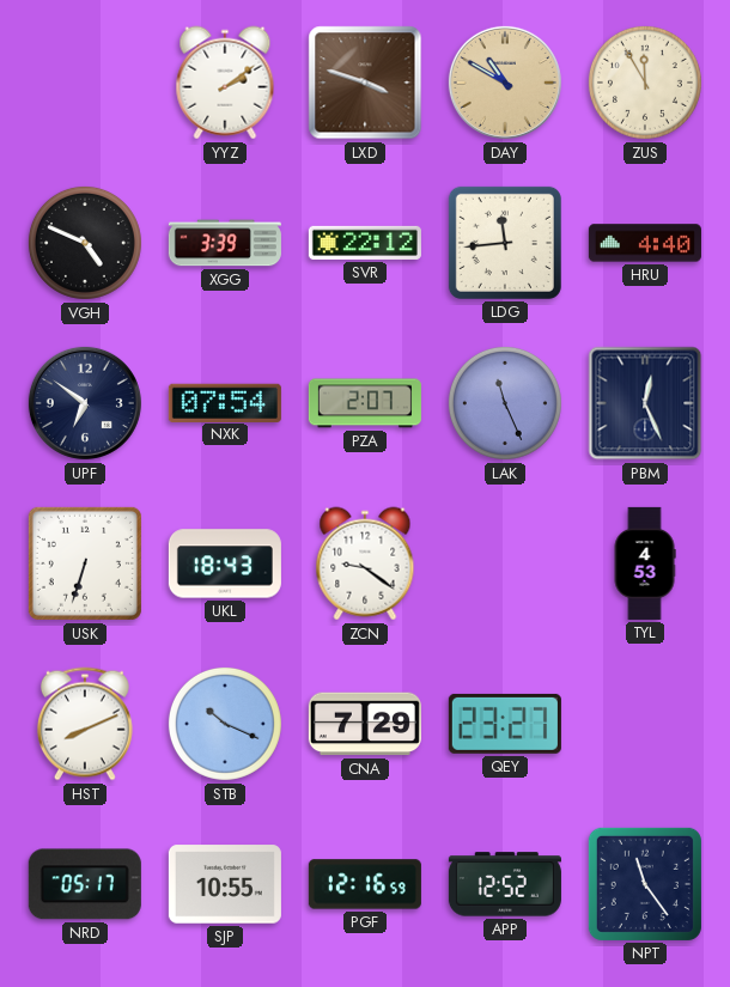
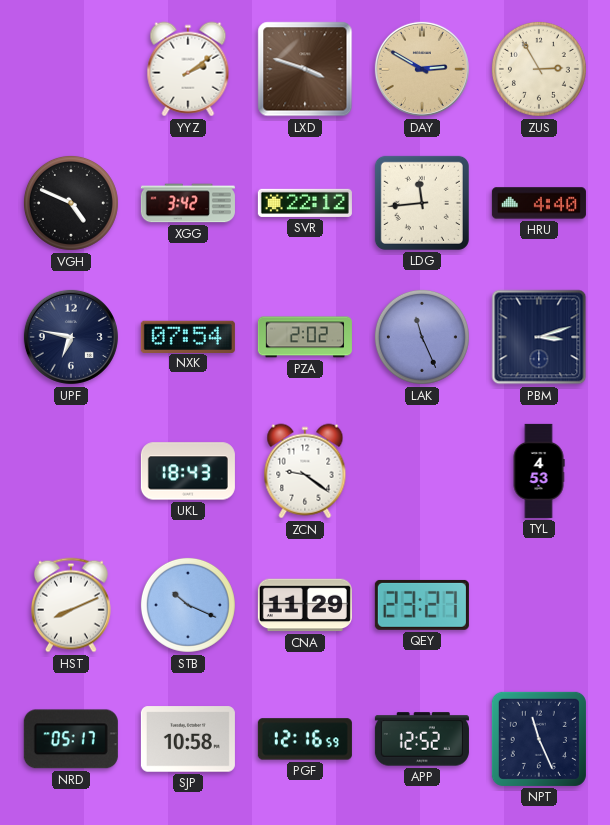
DAY: 10:50 -> 2:50
ZUS: 11:55 -> 2:55
XGG: 3:39 -> 3:42
UPF: 6:51 -> 6:47
PZA: 2:07 -> 2:02
PBM: 12:26 -> 3:12
USK: 6:33 -> none
CNA: 7:29 -> 11:29
SJP: 10:55 -> 10:58
NPT: 11:24 -> 11:26
